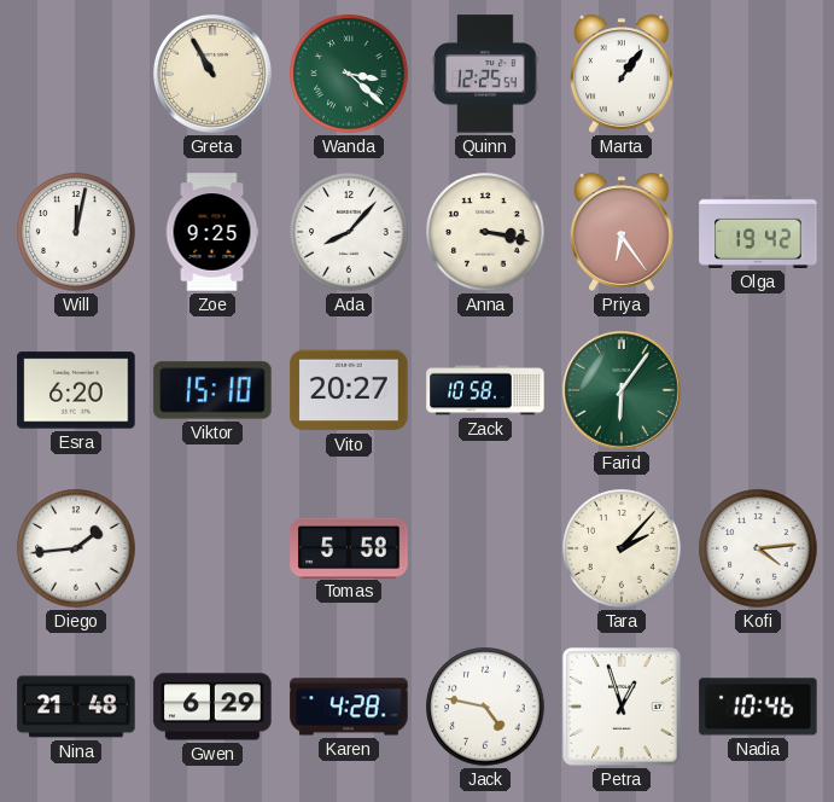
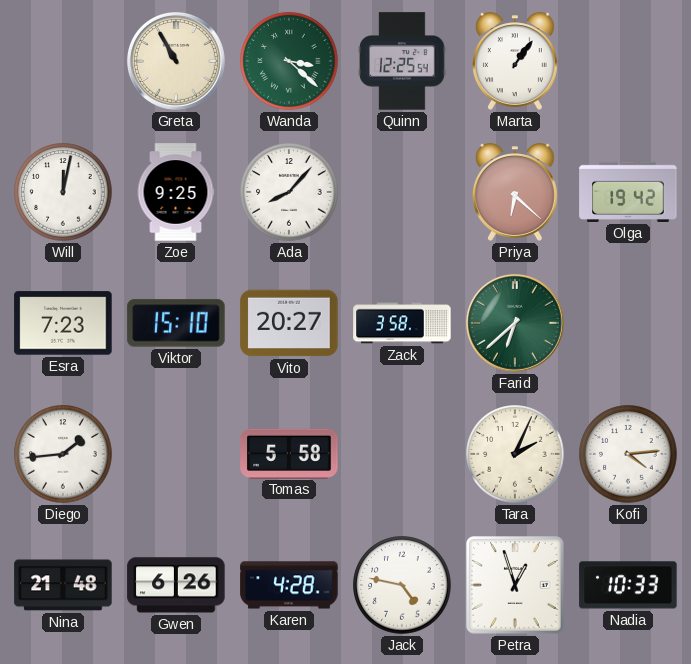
Anna: 3:17 -> none
Priya: 6:24 -> 6:22
Esra: 6:20 -> 7:23
Zack: 10:58 -> 3:58
Farid: 6:06 -> 6:38
Tara: 2:07 -> 2:04
Gwen: 6:29 -> 6:26
Nadia: 10:46 -> 10:33
